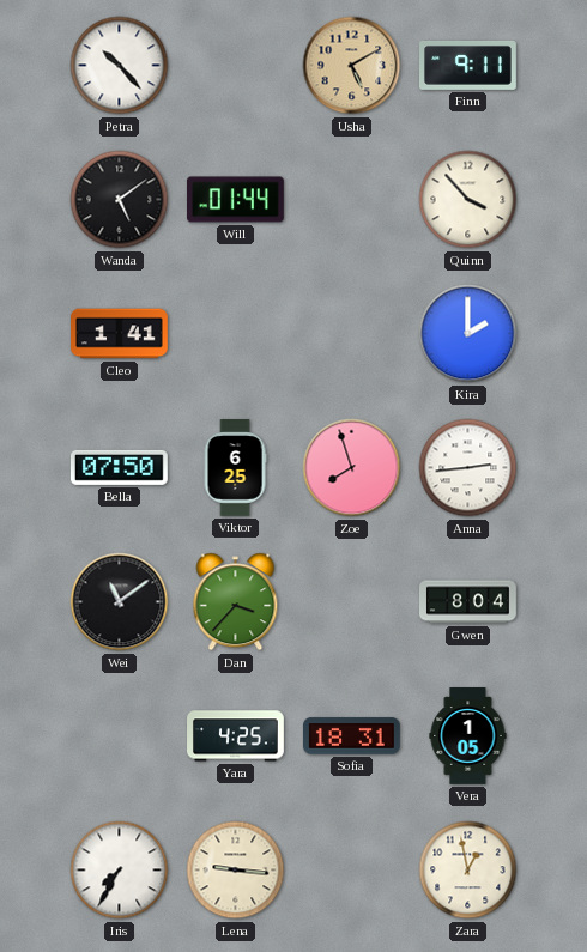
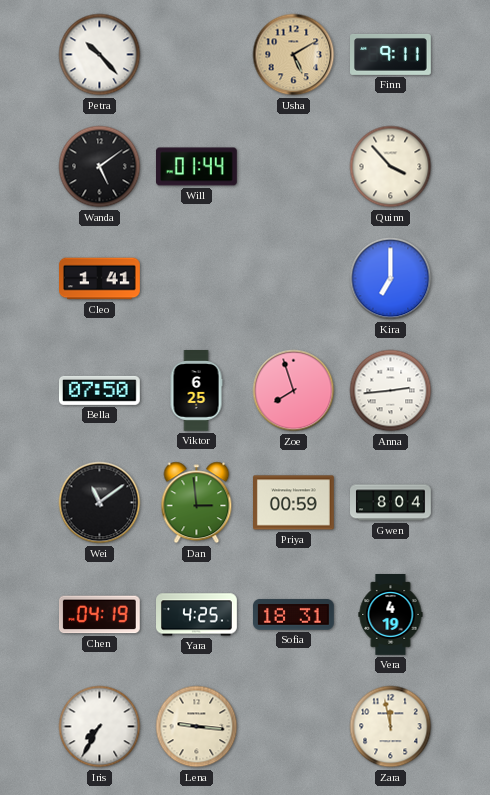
Kira: 2:00 -> 7:00
Dan: 3:37 -> 2:59
Priya: none -> 00:59
Chen: none -> 04:19
Vera: 1:05 -> 4:19
Zara: 12:58 -> 11:58
